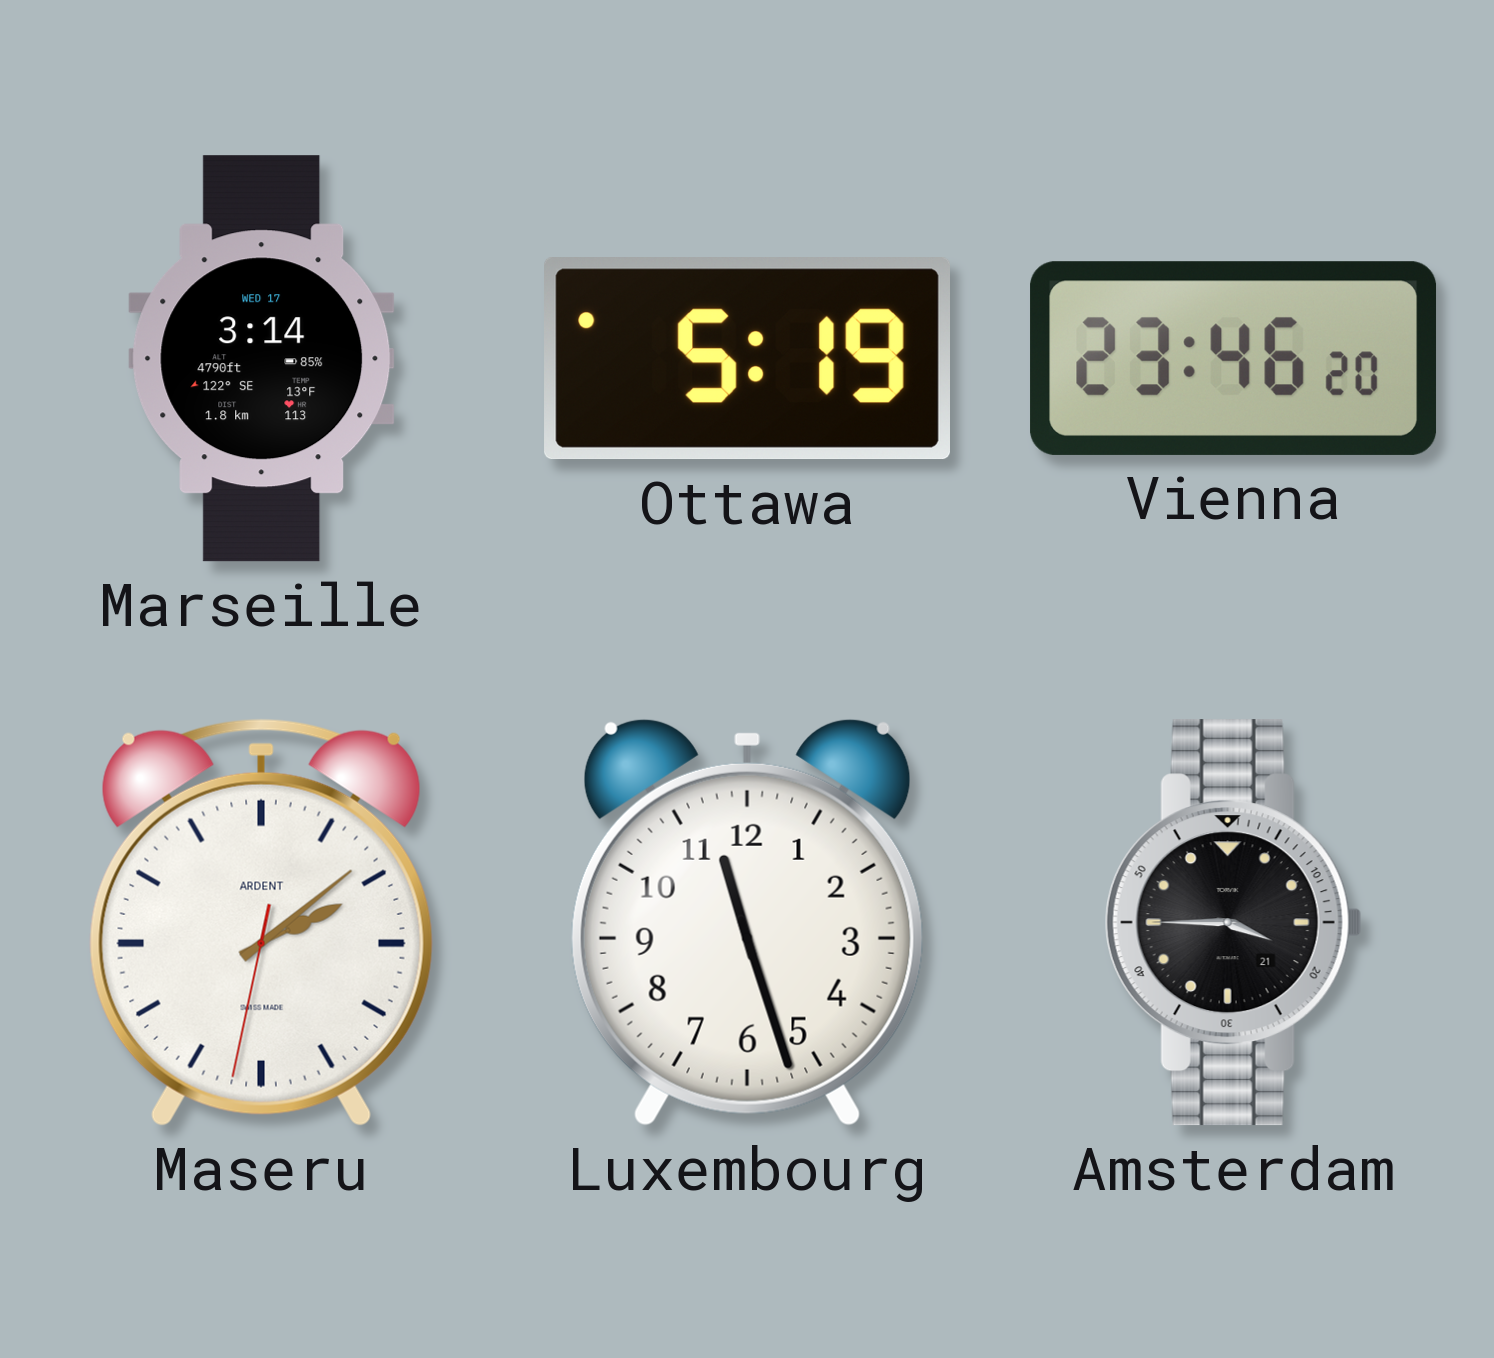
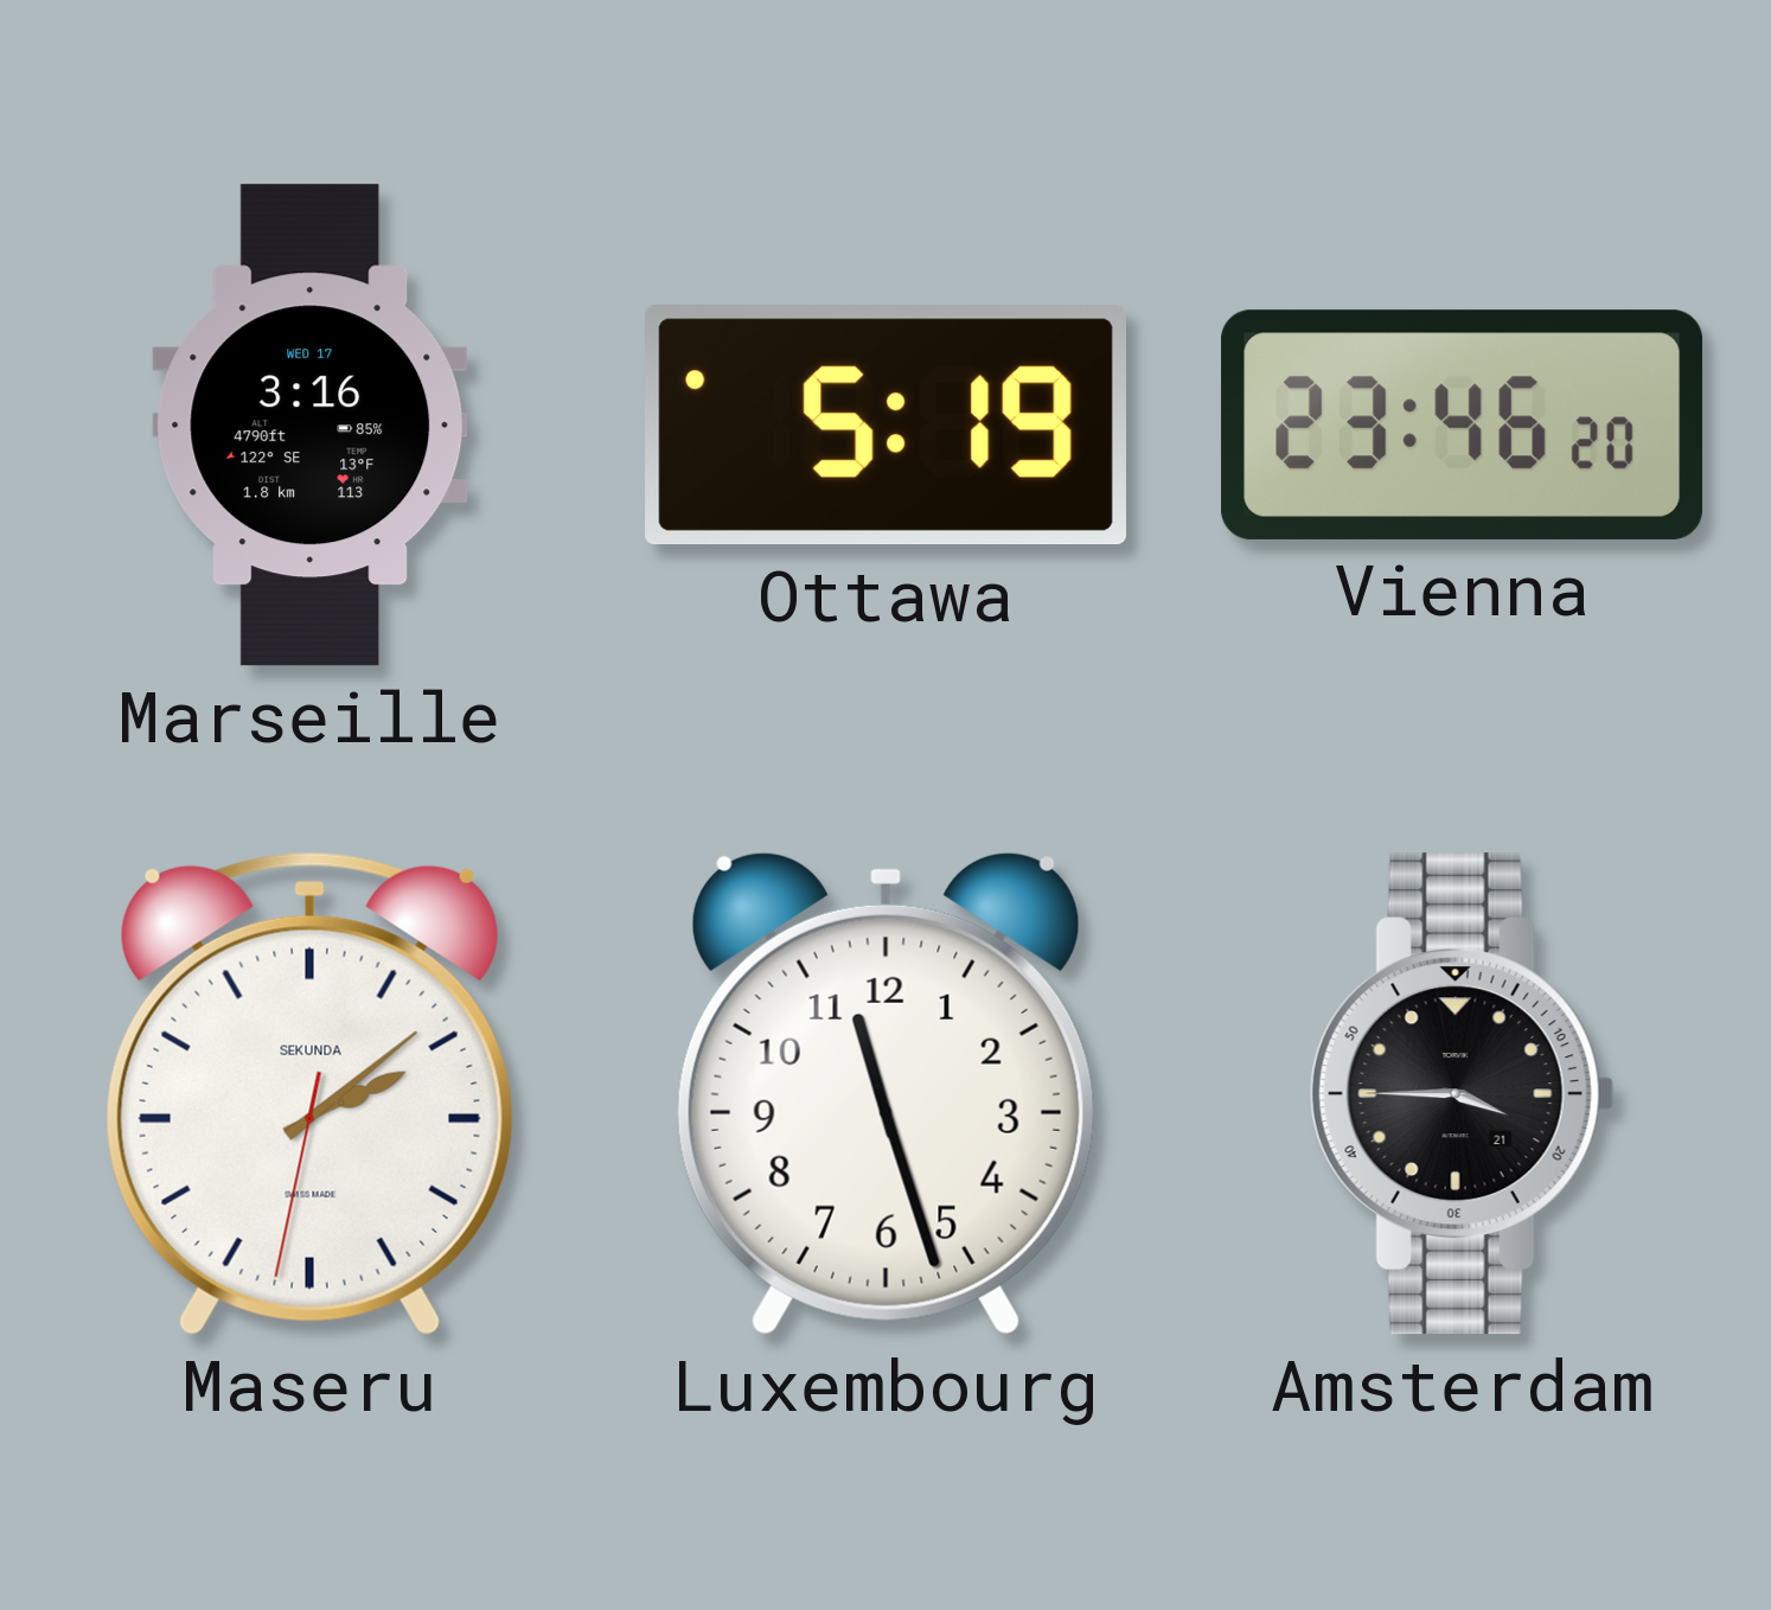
Marseille: 3:14 -> 3:16
Maseru brand: ARDENT -> SEKUNDA
